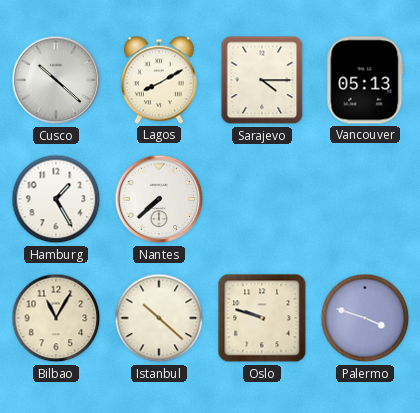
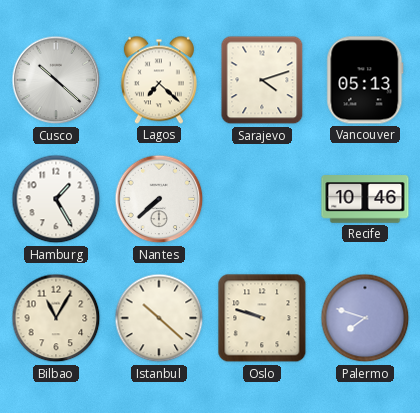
Lagos: 8:10 -> 7:22
Sarajevo: 4:15 -> 4:12
Recife: none -> 10:46
Palermo: 3:48 -> 7:48
